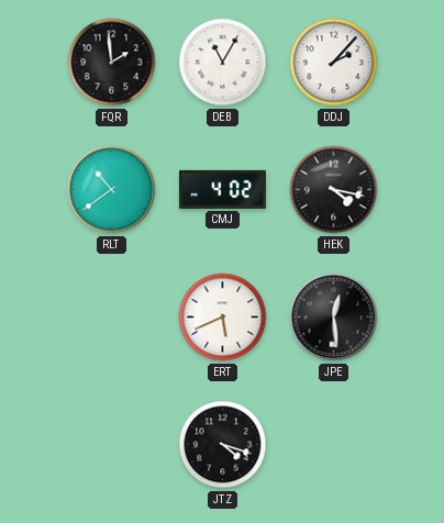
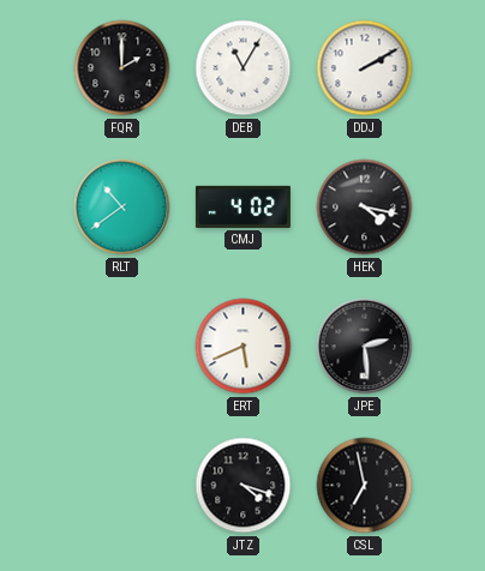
FQR: 1:59 -> 2:00
DDJ: 2:07 -> 2:10
JPE: 12:29 -> 2:29
CSL: none -> 6:58
